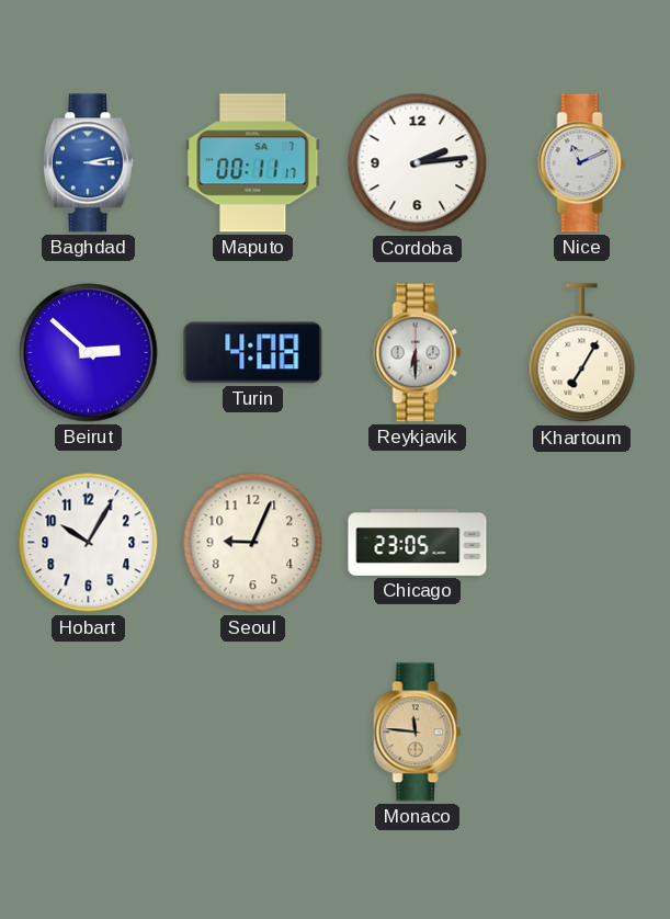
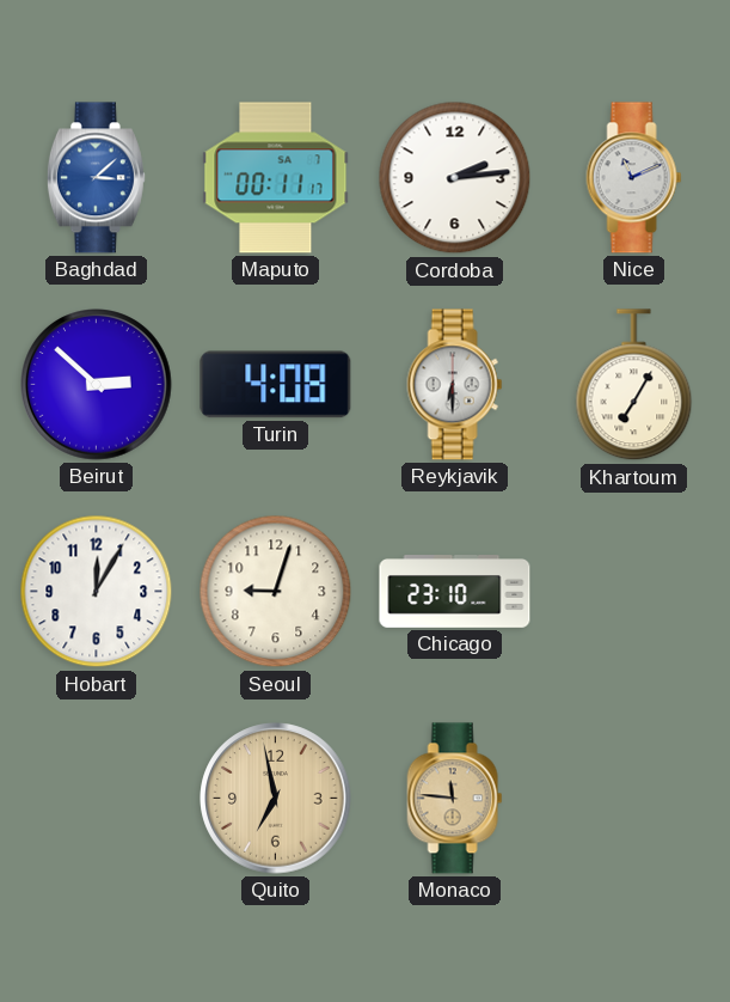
Baghdad: 3:13 -> 3:08
Hobart: 10:05 -> 12:05
Seoul: 9:04 -> 9:03
Chicago: 23:05 -> 23:10
Quito: none -> 6:58
